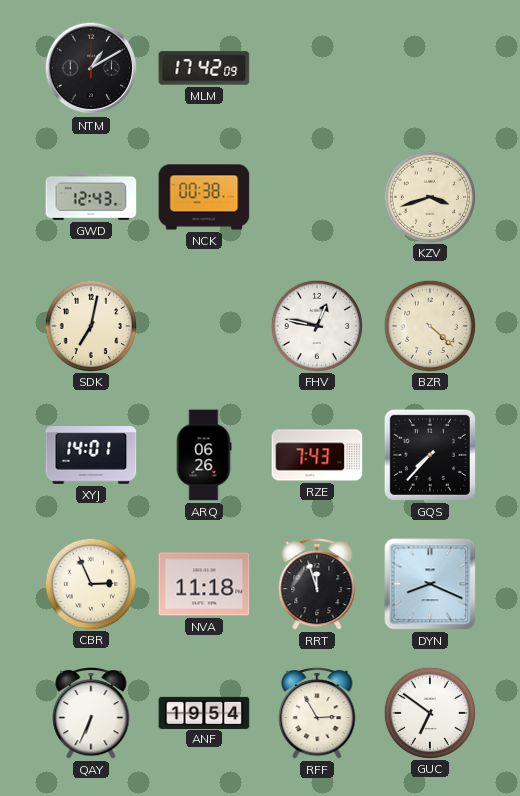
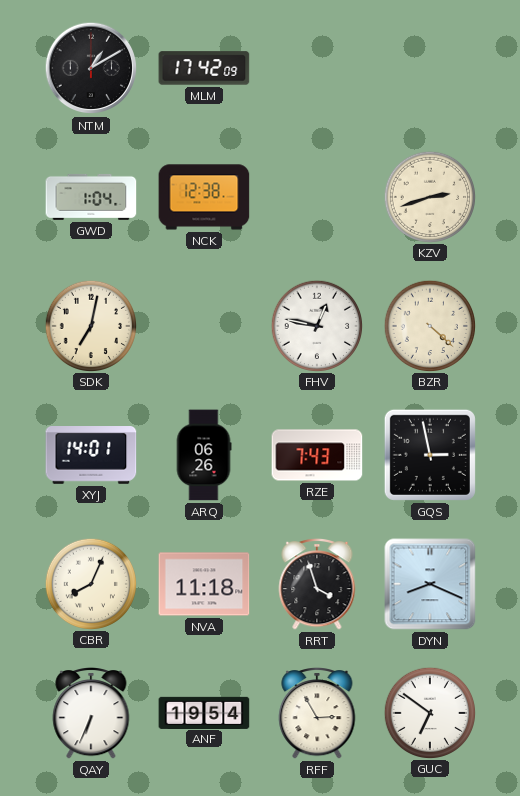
GWD: 12:43 -> 1:04
NCK: 00:38 -> 12:38
KZV: 3:42 -> 2:42
GQS: 7:37 -> 2:58
CBR: 2:56 -> 8:04
RRT: 11:57 -> 3:57
